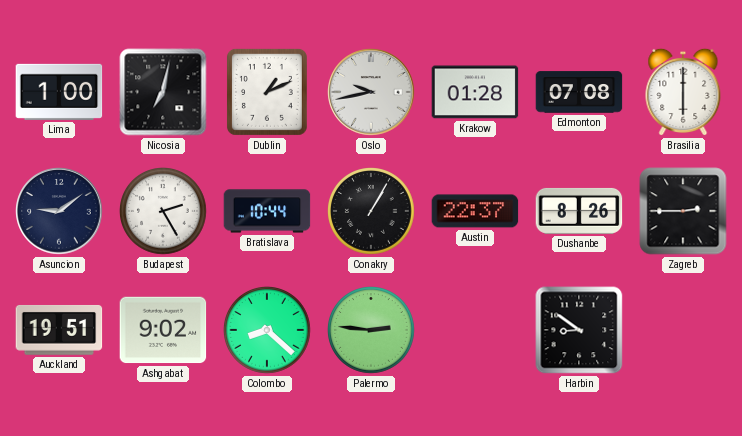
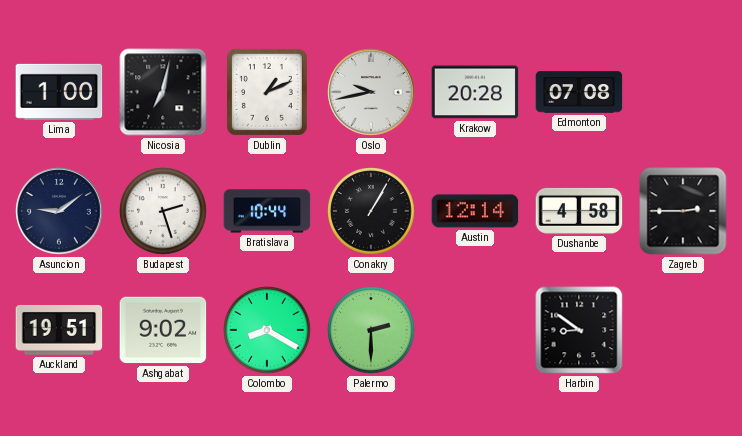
Krakow: 01:28 -> 20:28
Brasilia: 6:00 -> none
Budapest: 2:25 -> 2:27
Austin: 22:37 -> 12:14
Dushanbe: 8:26 -> 4:58
Colombo: 8:22 -> 8:20
Palermo: 2:46 -> 2:30
